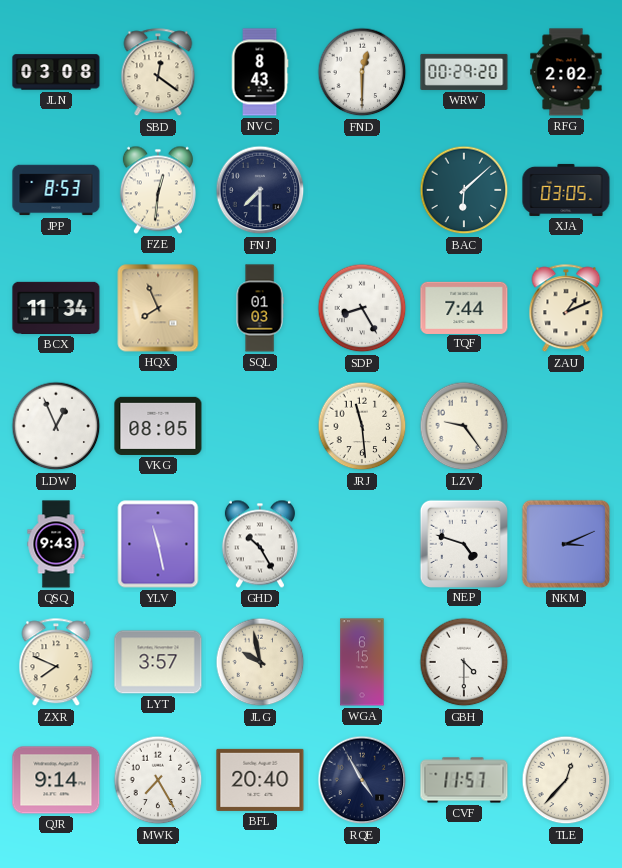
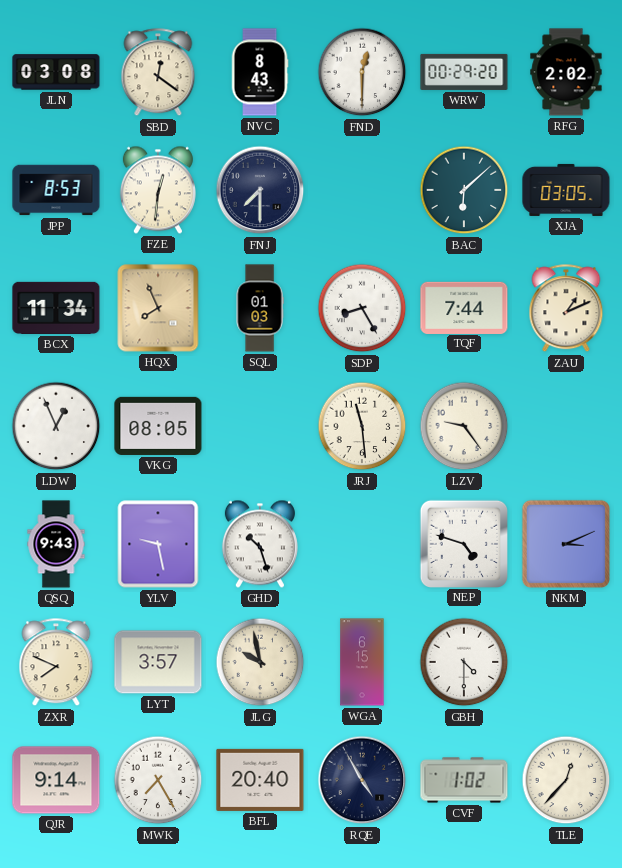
YLV: 11:28 -> 9:28
GHD: 10:25 -> 10:27
CVF: 11:57 -> 1:02
